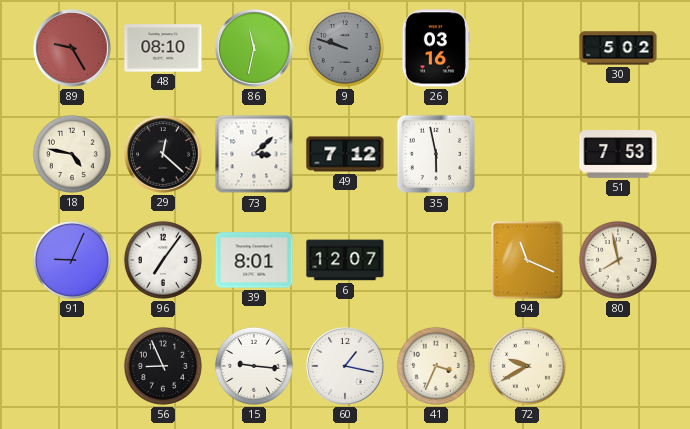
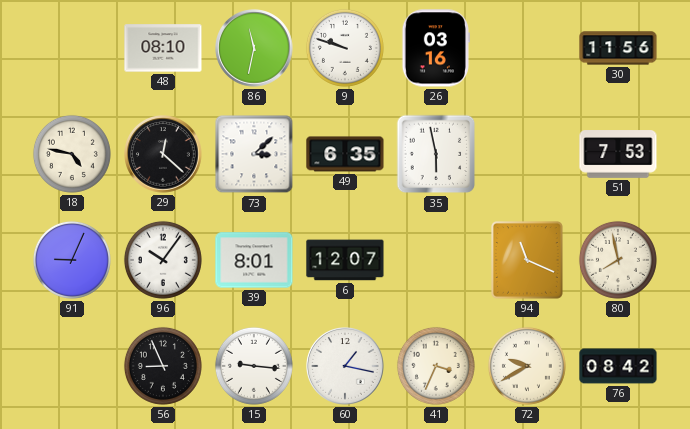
89: 9:25 -> none
9 dial: grey -> white
30: 5:02 -> 11:56
49: 7:12 -> 6:35
96: 7:06 -> 10:06
76: none -> 08:42
